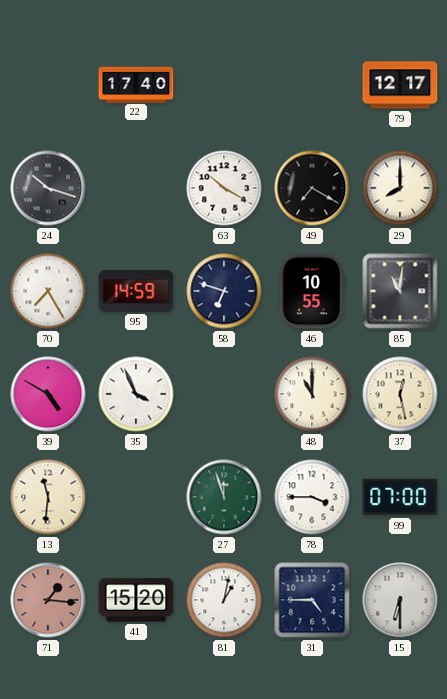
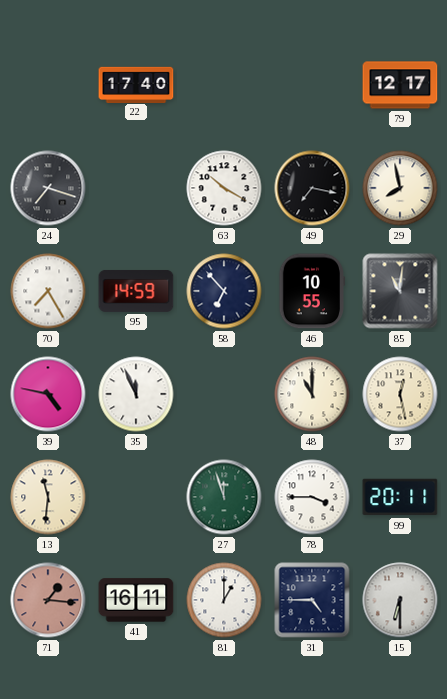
24: 10:18 -> 7:18
49: 7:20 -> 7:17
29: 8:00 -> 7:58
58: 6:48 -> 6:53
39: 4:50 -> 4:47
35: 3:56 -> 11:56
99: 07:00 -> 20:11
41: 15:20 -> 16:11
81: 1:02 -> 1:00
